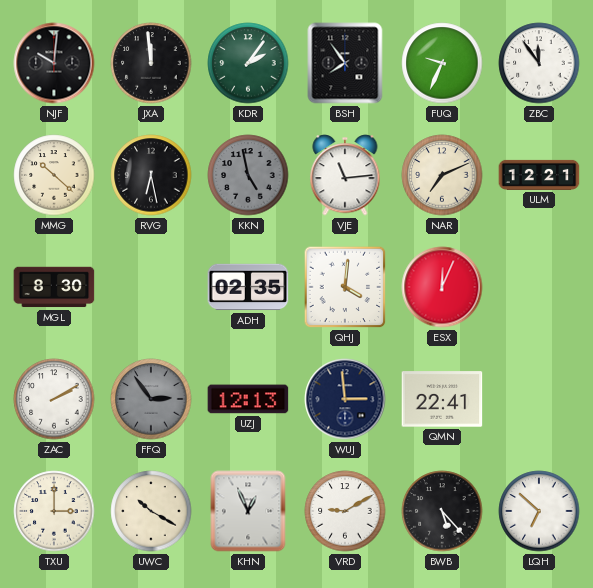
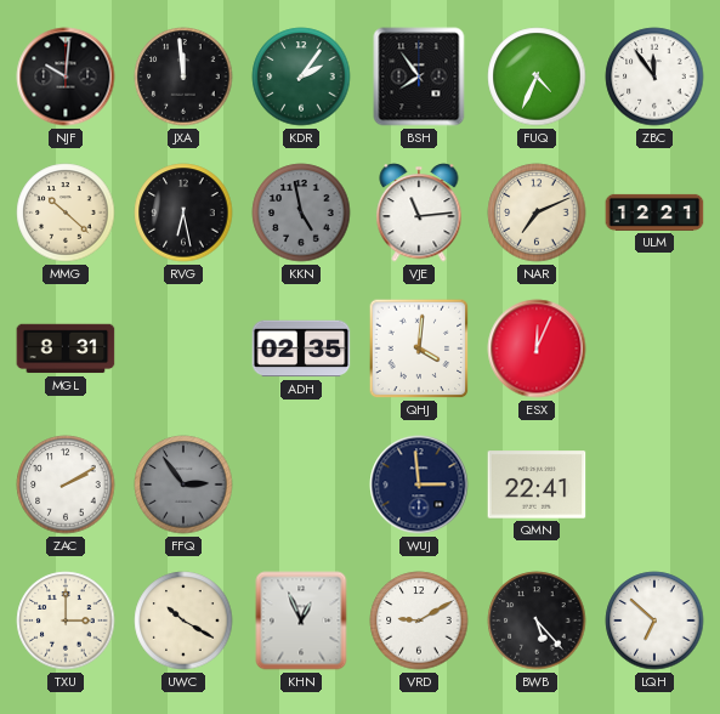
FUQ: 9:34 -> 4:34
MGL: 8:30 -> 8:31
UZJ: 12:13 -> none
